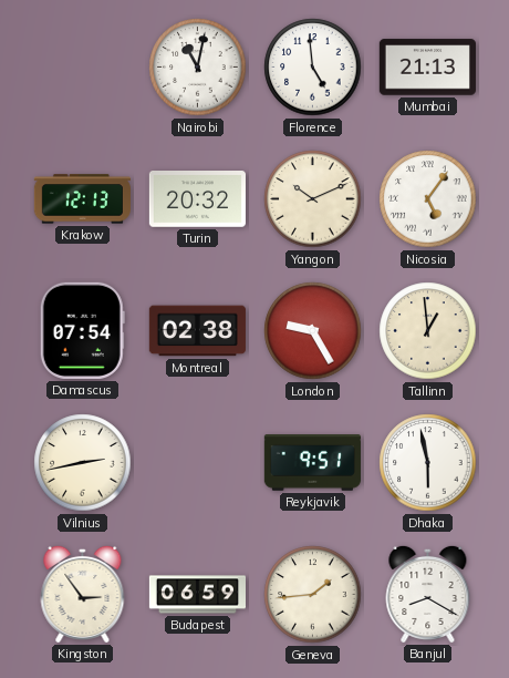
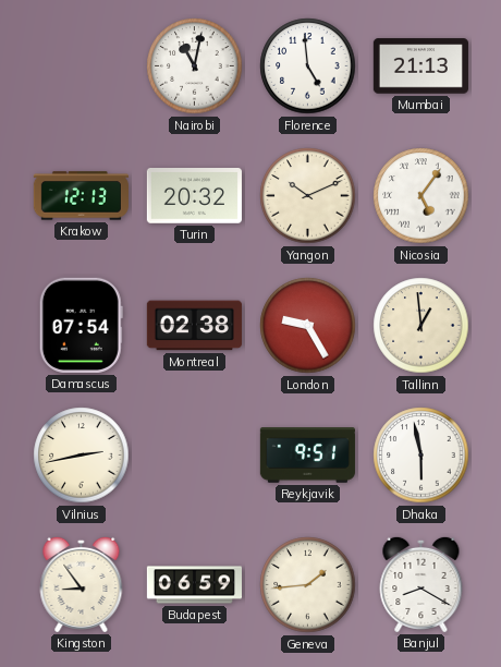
Kingston: 2:54 -> 8:54
